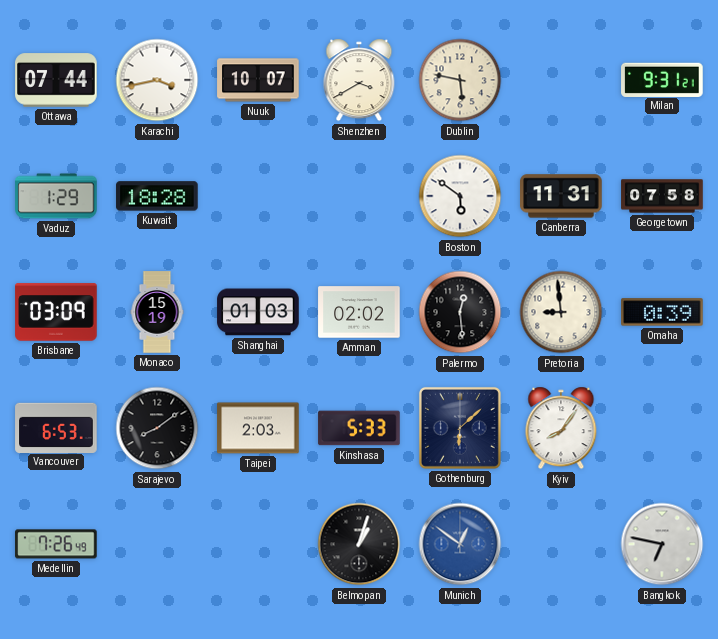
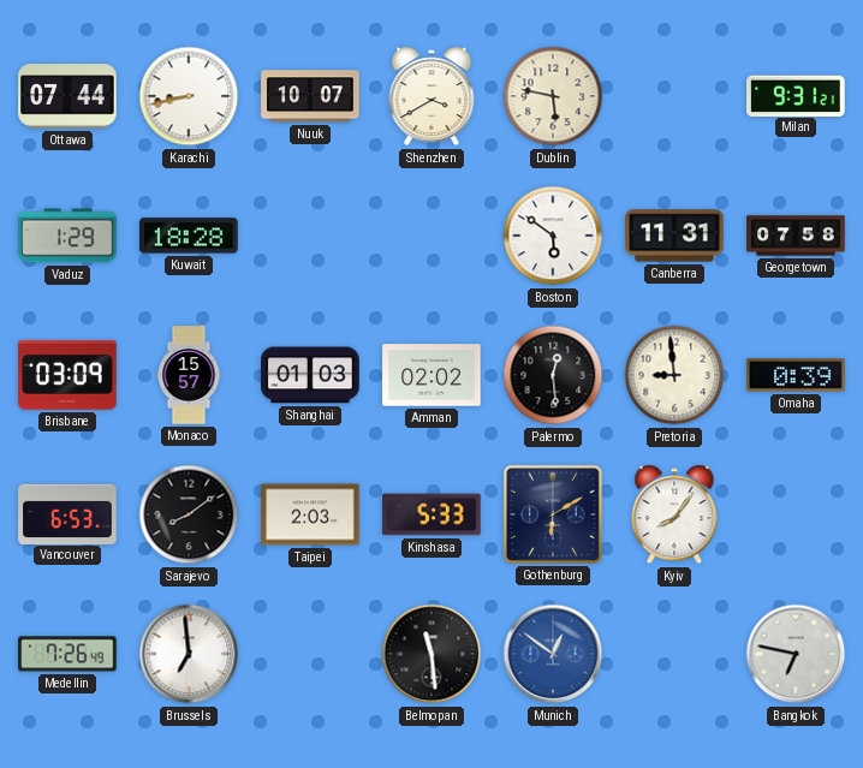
Karachi: 3:43 -> 8:43
Monaco: 15:19 -> 15:57
Gothenburg: 6:08 -> 6:10
Brussels: none -> 6:59
Belmopan: 1:03 -> 11:29
